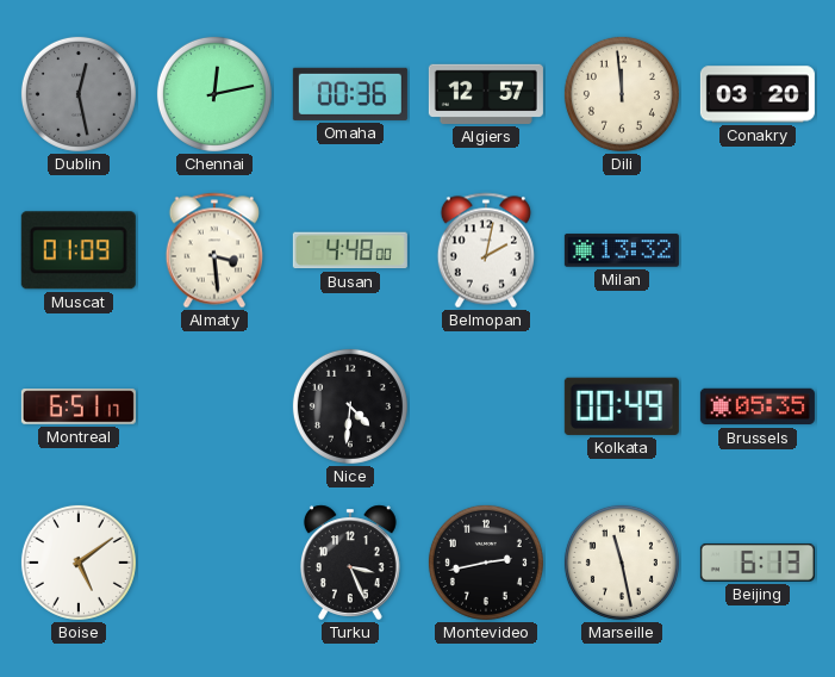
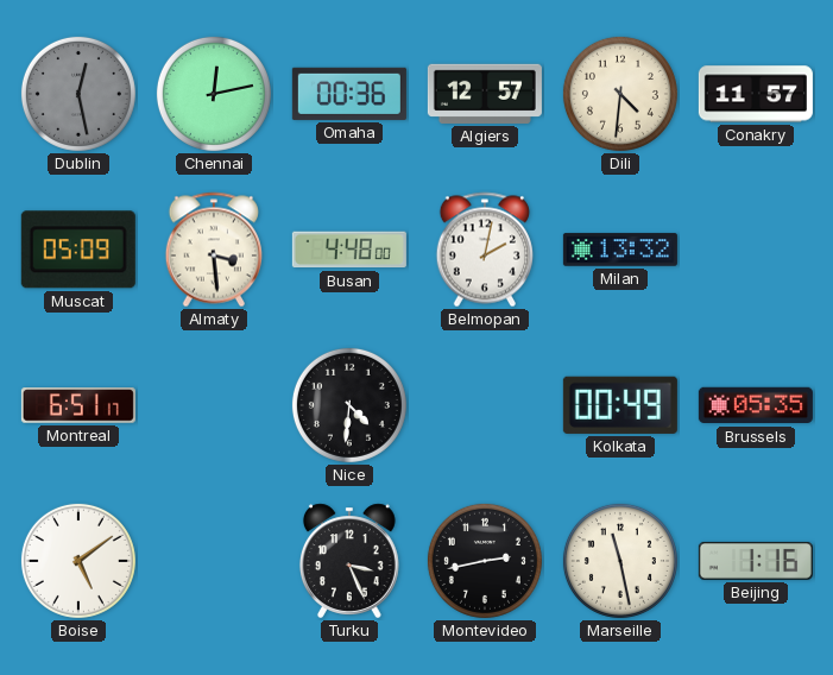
Dili: 11:59 -> 4:31
Conakry: 03:20 -> 11:57
Muscat: 01:09 -> 05:09
Beijing: 6:13 -> 1:16
